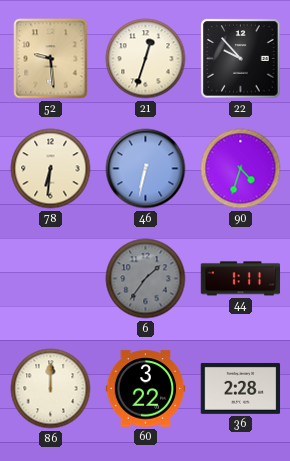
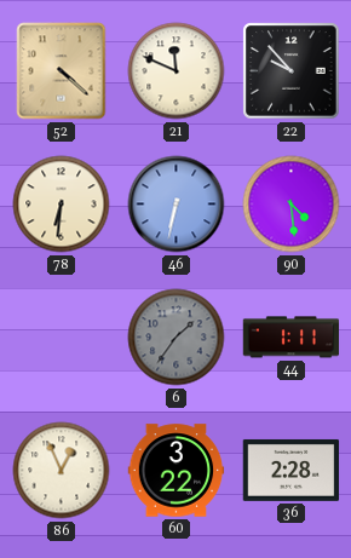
52: 9:29 -> 4:22
21: 12:33 -> 11:49
90: 4:33 -> 4:29
86: 12:00 -> 12:56
